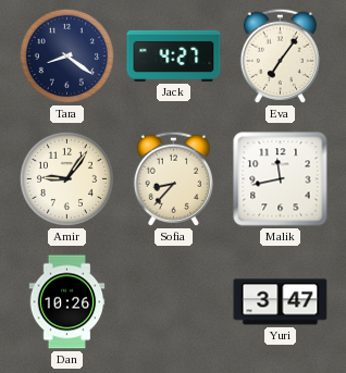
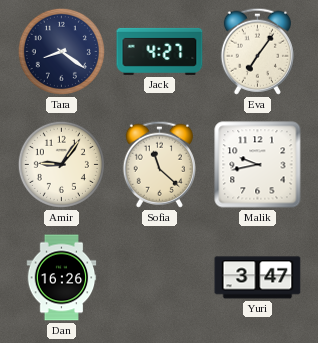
Sofia: 8:37 -> 11:22
Malik: 11:43 -> 9:43
Dan: 10:26 -> 16:26
